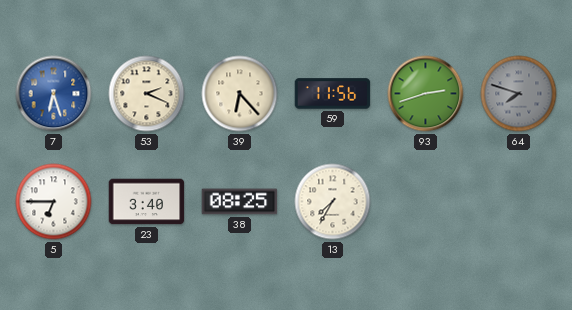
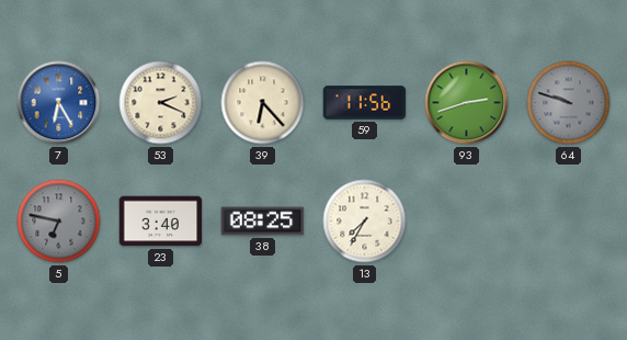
7: 6:27 -> 6:25
64: 7:48 -> 9:48
5: 6:45 -> 6:47
5 dial: white -> grey
